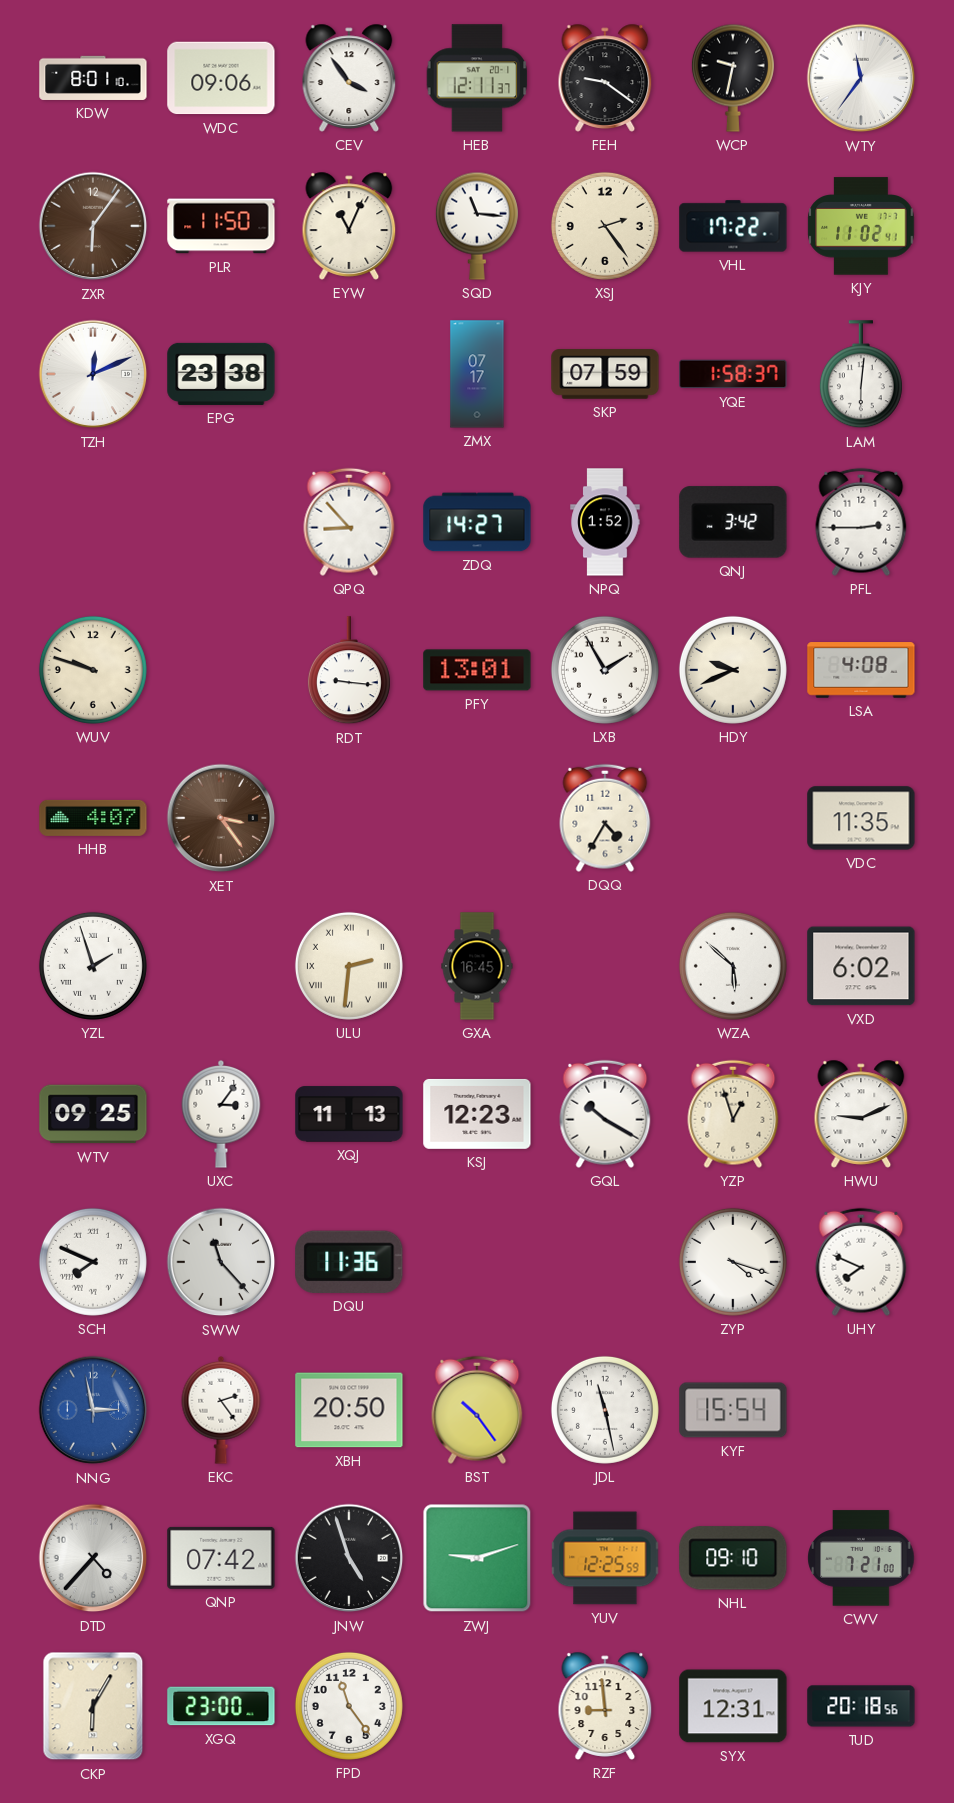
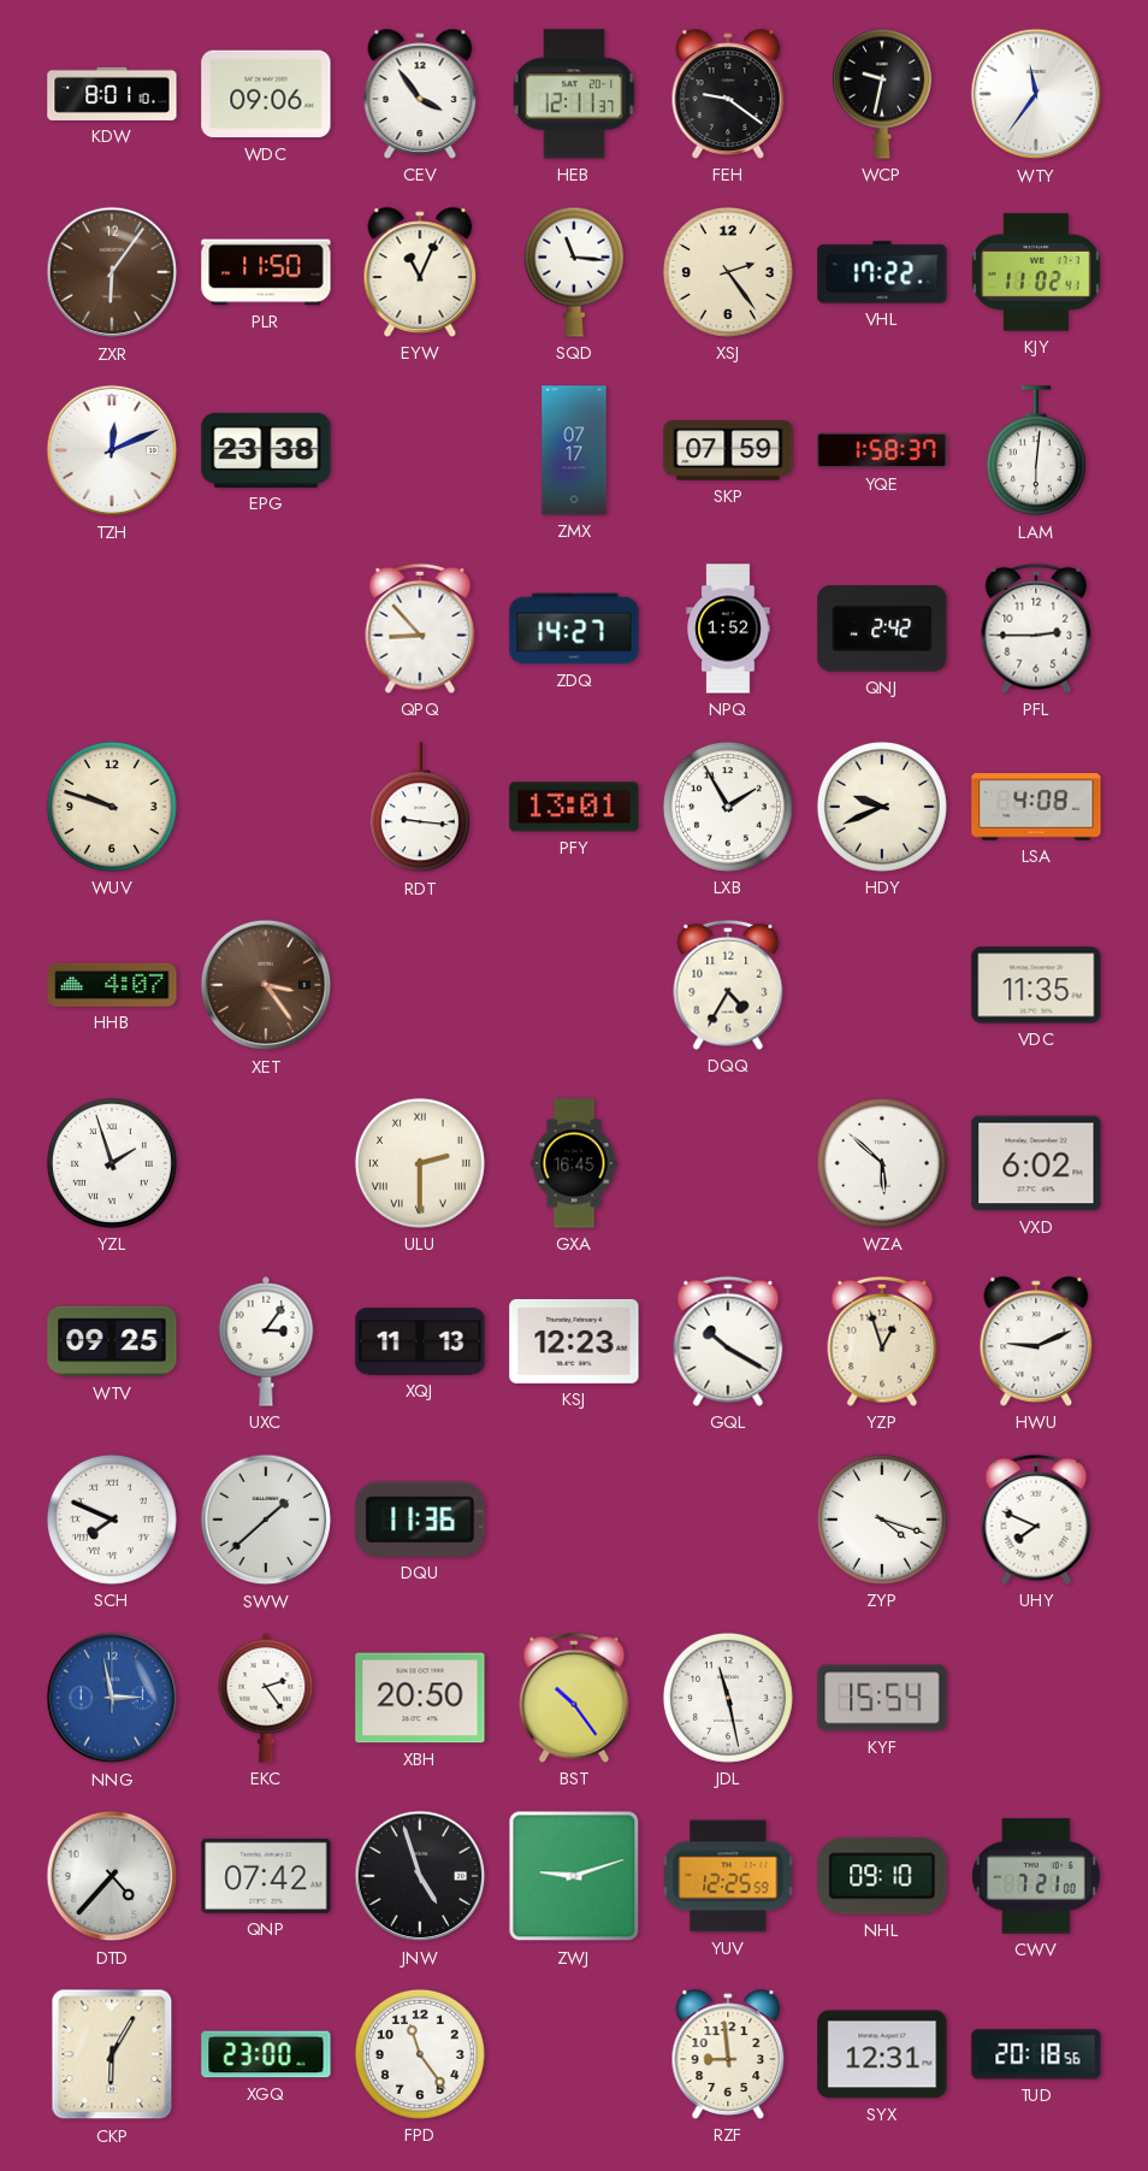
QNJ: 3:42 -> 2:42
ULU: 2:31 -> 2:30
SWW: 11:23 -> 1:38
